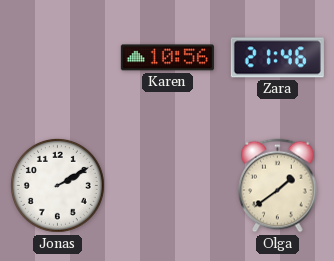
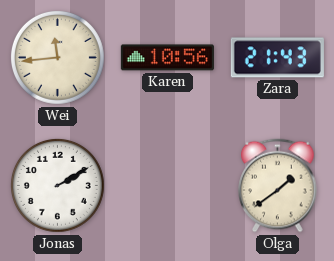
Wei: none -> 11:44
Zara: 21:46 -> 21:43
